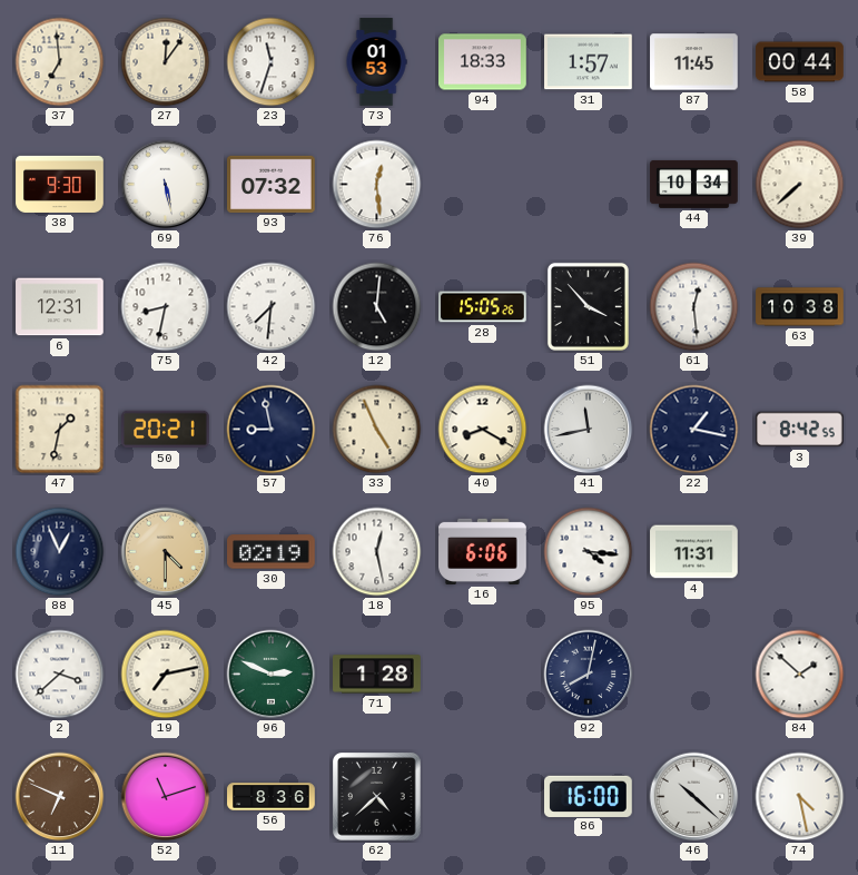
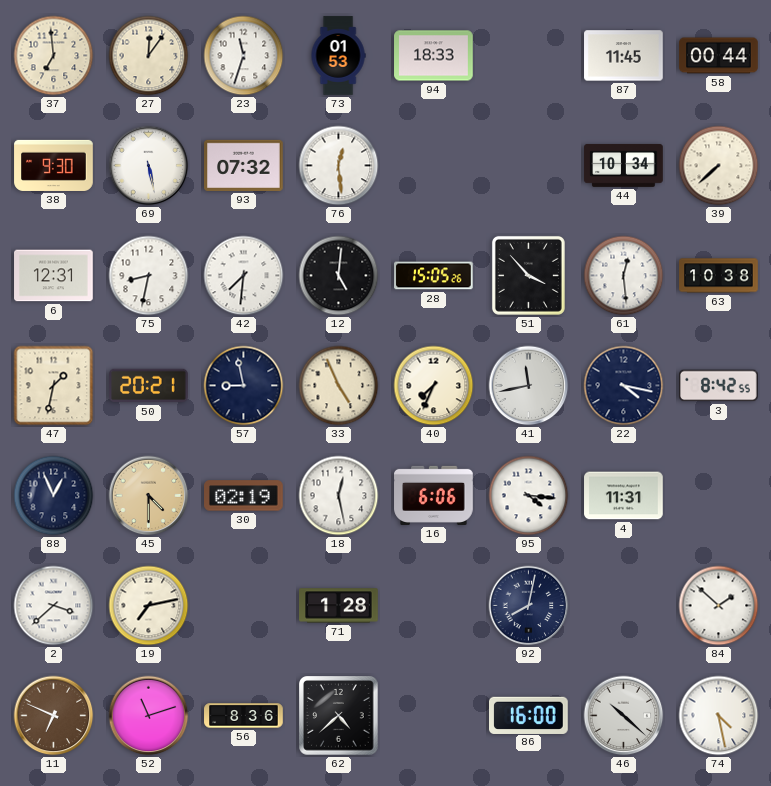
31: 1:57 -> none
40: 8:20 -> 7:34
22: 1:17 -> 4:17
96: 2:49 -> none
